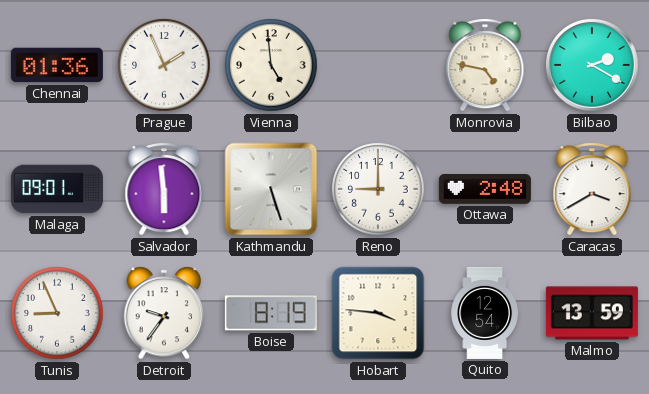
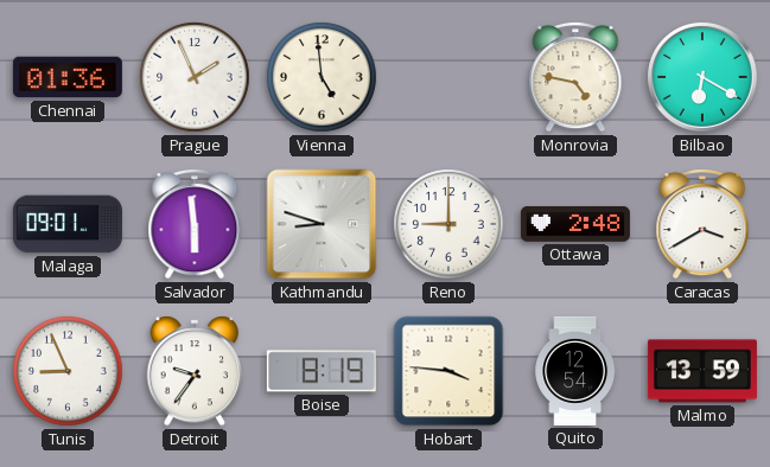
Bilbao: 2:20 -> 6:20
Kathmandu: 5:27 -> 8:48
